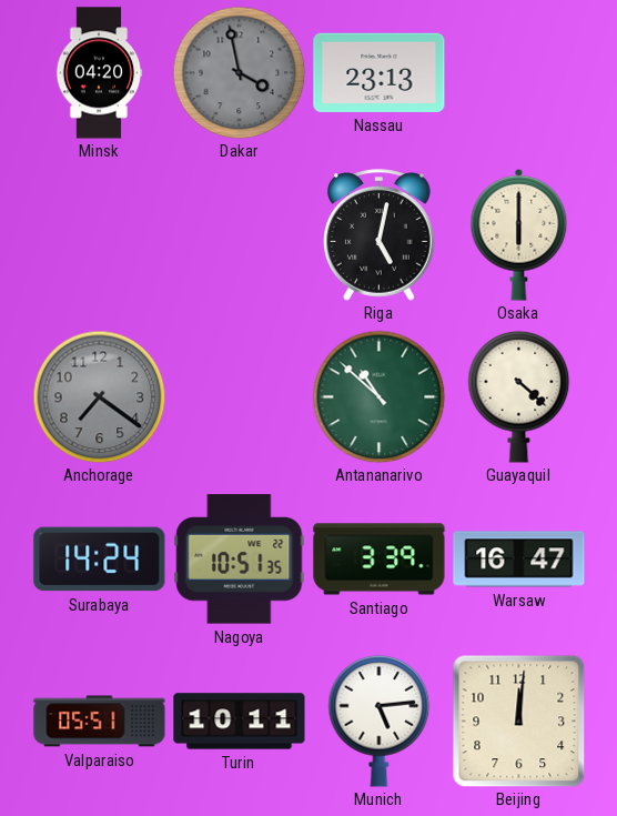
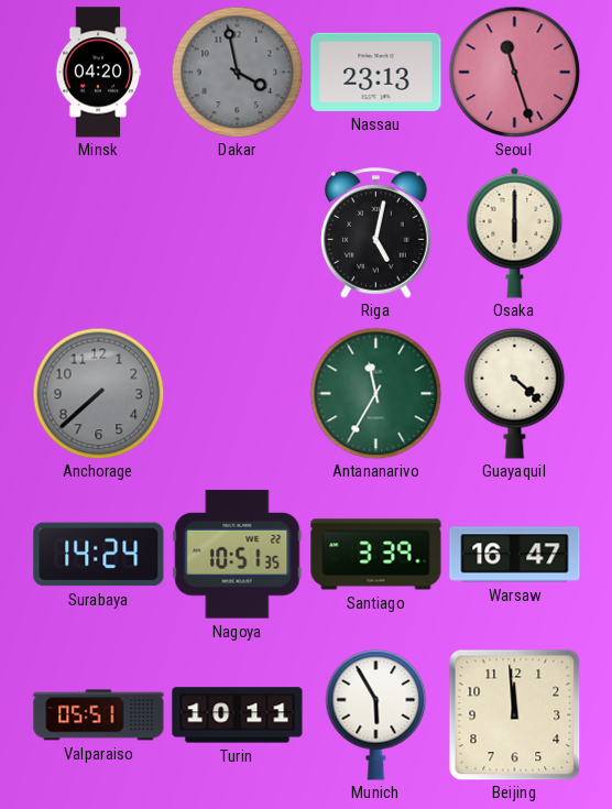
Seoul: none -> 11:27
Anchorage: 7:21 -> 7:38
Antananarivo: 10:52 -> 11:35
Munich: 5:14 -> 5:55
Beijing: 12:01 -> 11:59
